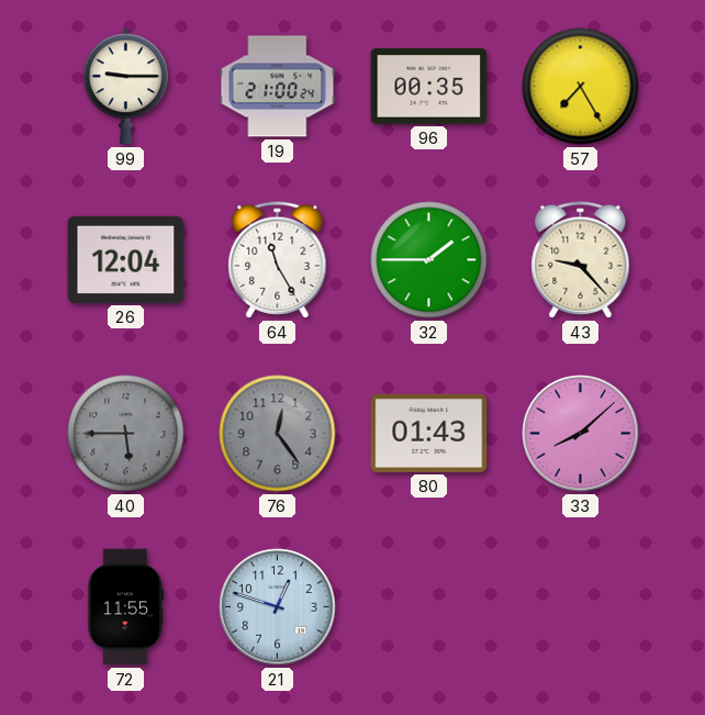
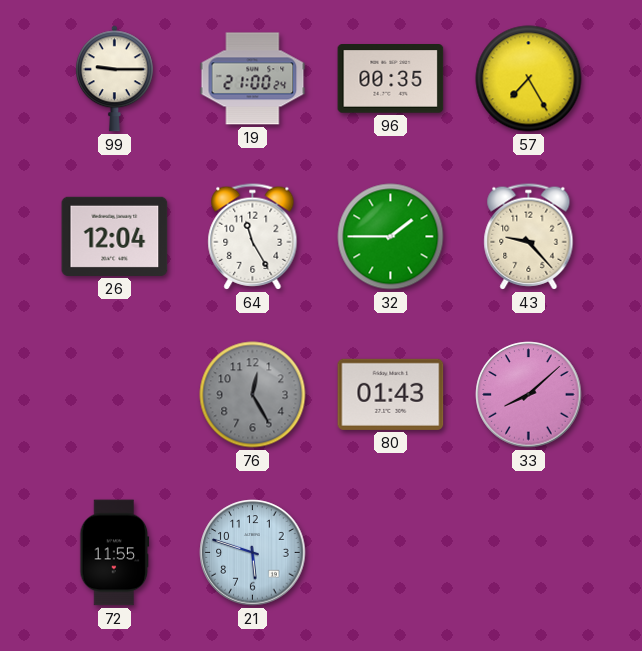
40: 5:45 -> none
76: 12:24 -> 12:25
21: 12:48 -> 5:48
